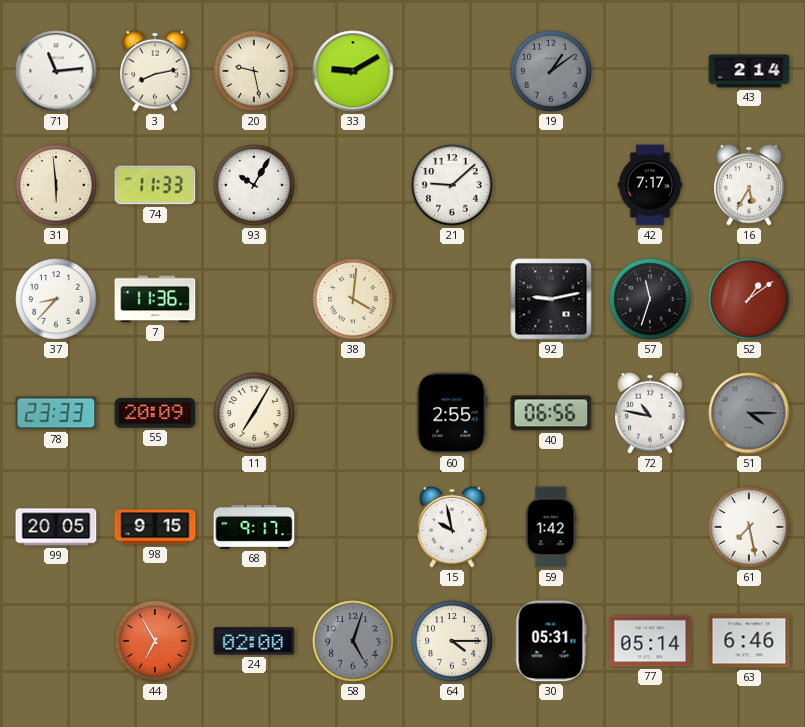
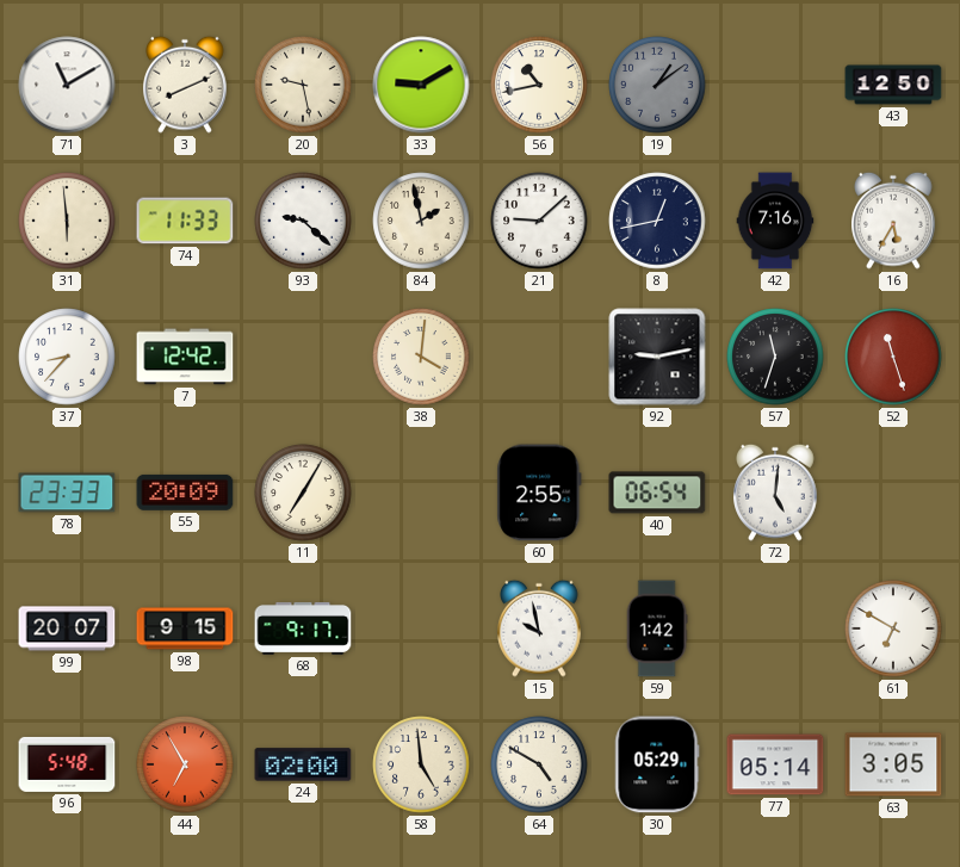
71: 11:14 -> 11:10
3: 8:13 -> 8:11
56: none -> 10:43
43: 2:14 -> 12:50
93: 10:05 -> 9:22
84: none -> 1:58
8: none -> 12:43
42: 7:17 -> 7:16
7: 11:36 -> 12:42
52: 1:09 -> 11:27
40: 06:56 -> 06:54
72: 10:47 -> 5:01
51: 4:15 -> none
99: 20:05 -> 20:07
61: 7:28 -> 6:50
96: none -> 5:48
58: 5:03 -> 4:59
58 dial: grey -> cream
64: 4:15 -> 4:50
30: 05:31 -> 05:29
63: 6:46 -> 3:05
